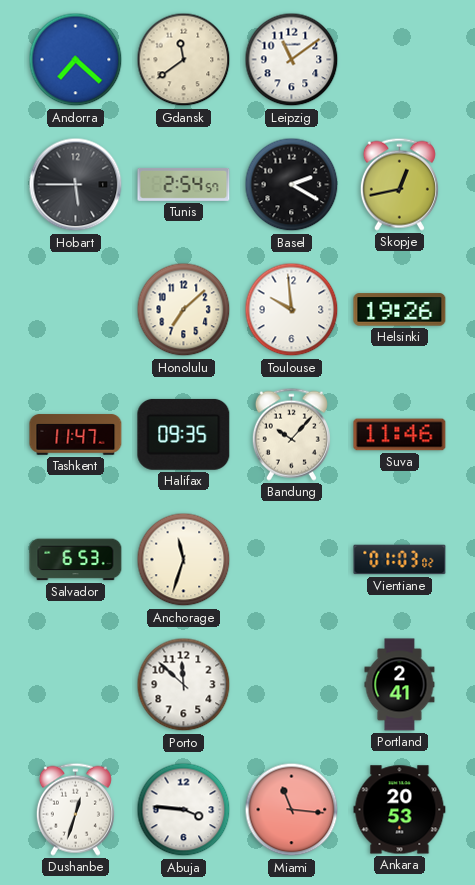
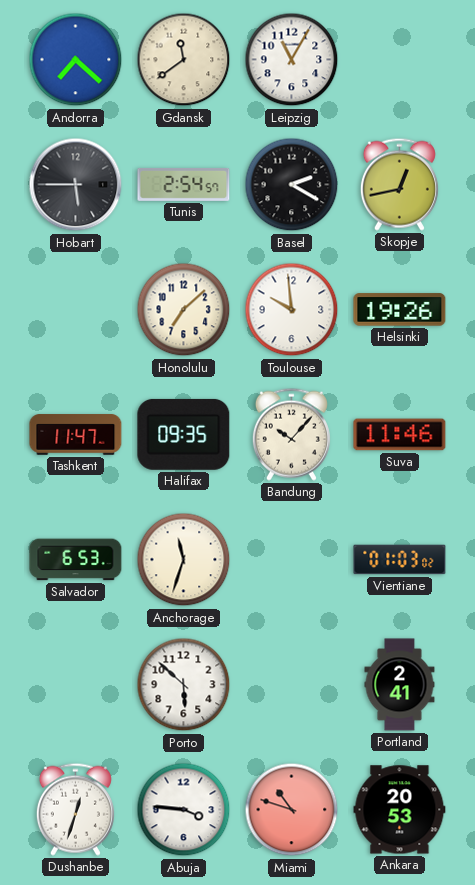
Leipzig: 11:09 -> 11:05
Porto: 11:52 -> 5:52
Miami: 11:16 -> 10:48
